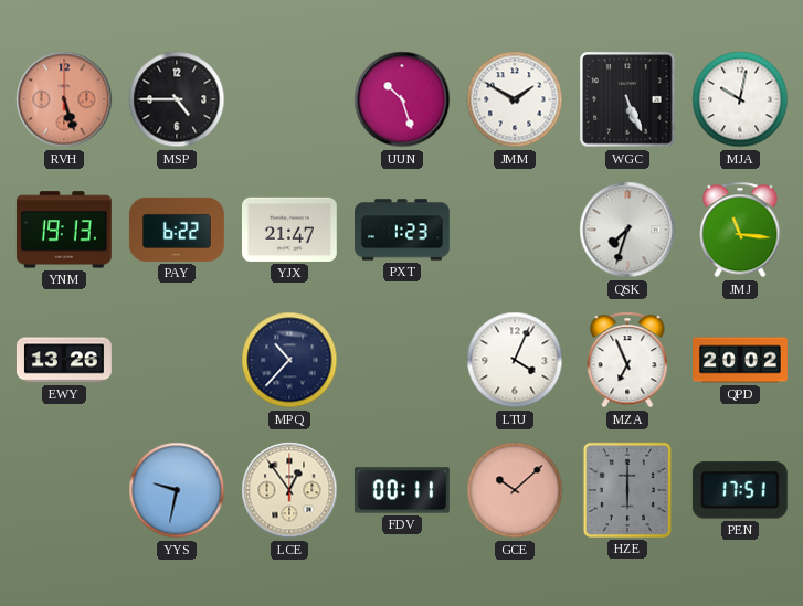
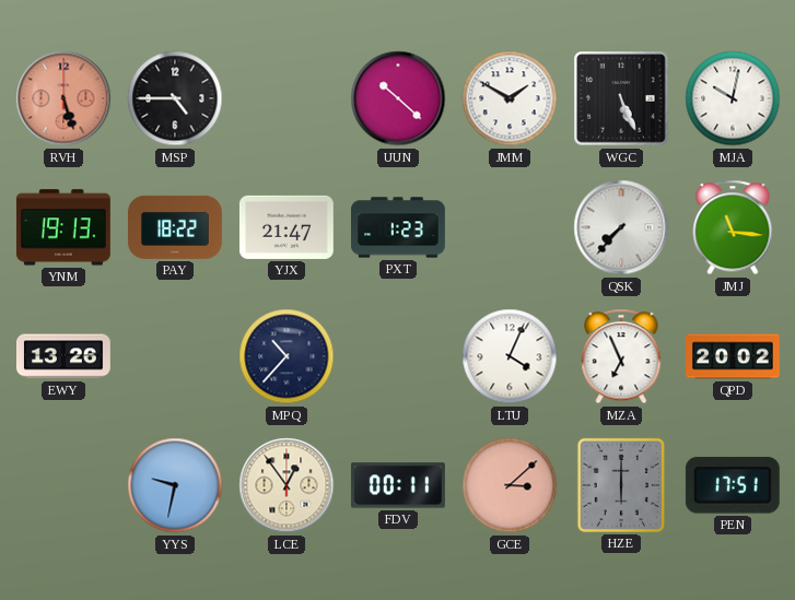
UUN: 10:27 -> 10:22
PAY: 6:22 -> 18:22
QSK: 7:33 -> 7:37
GCE: 10:08 -> 3:08
